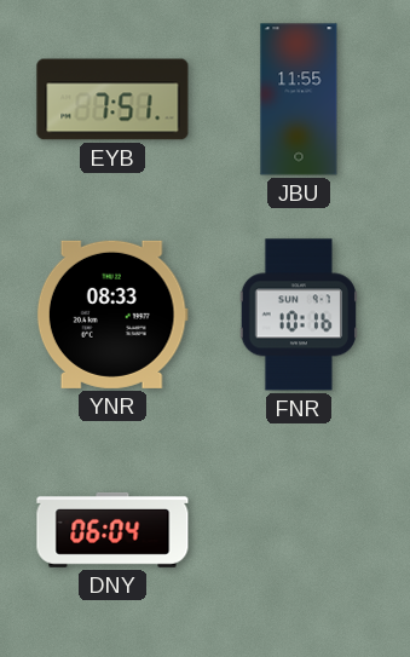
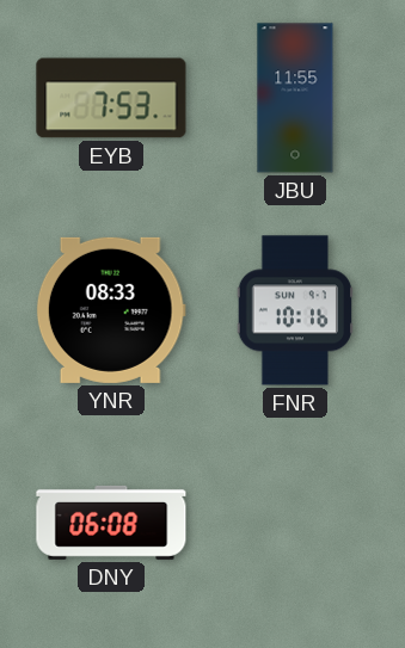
EYB: 7:51 -> 7:53
DNY: 06:04 -> 06:08
